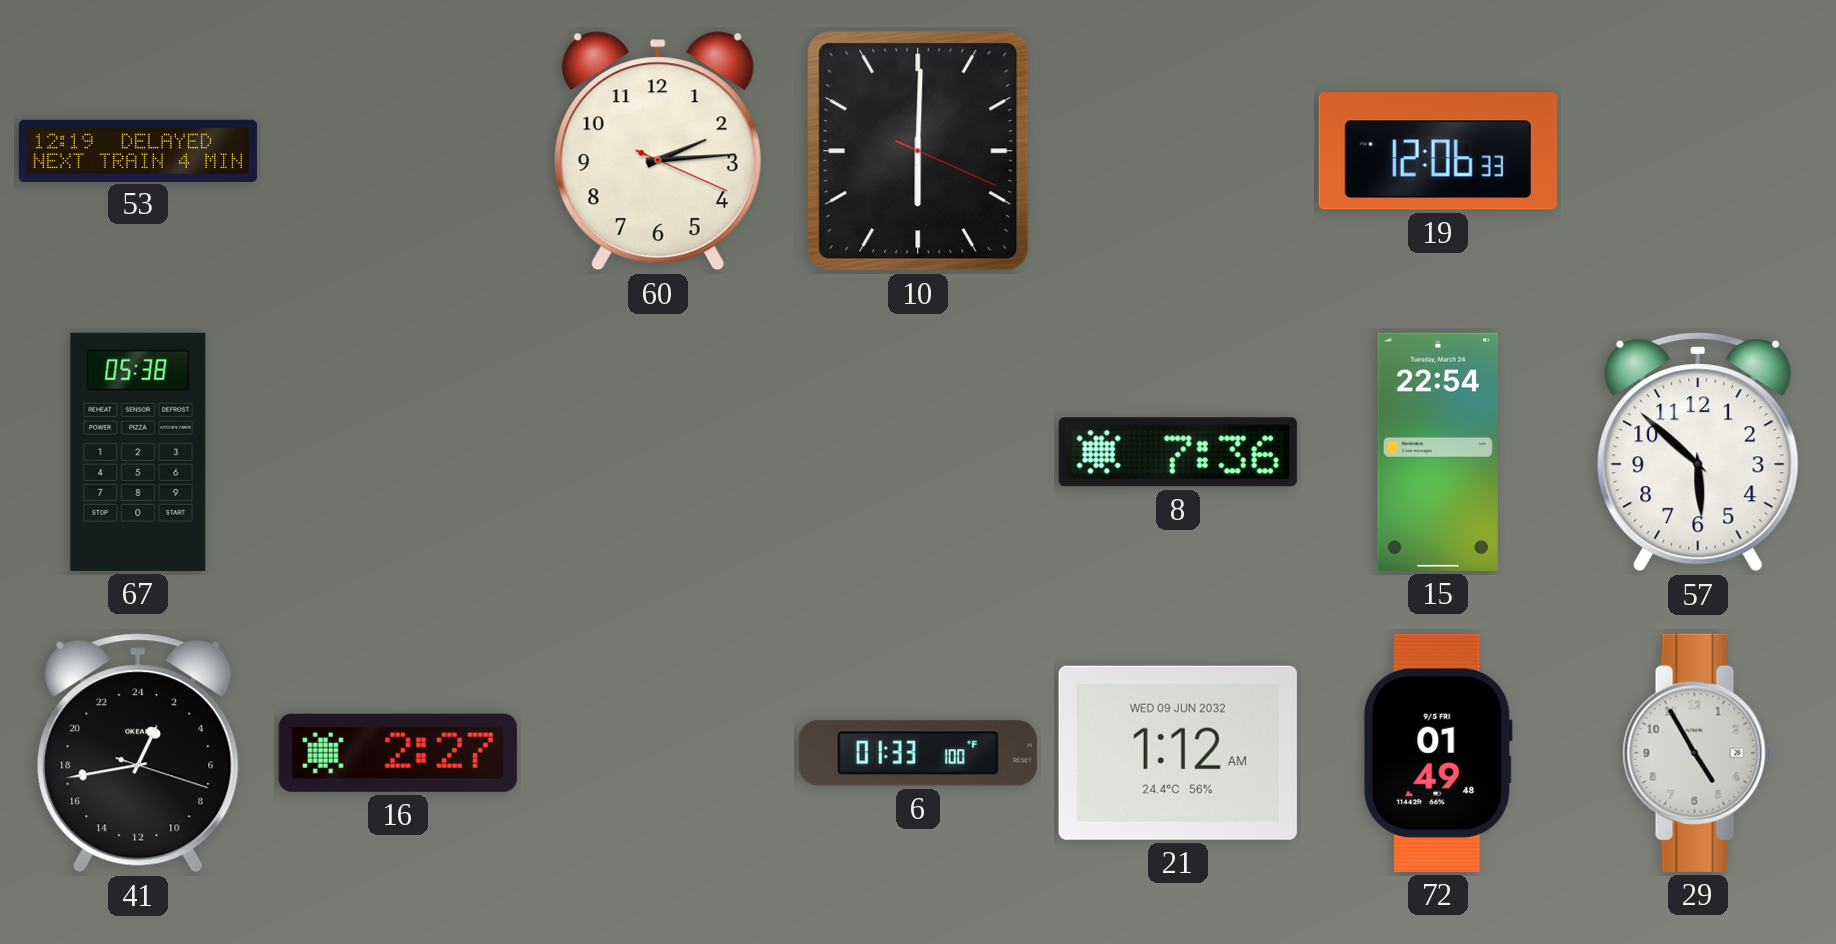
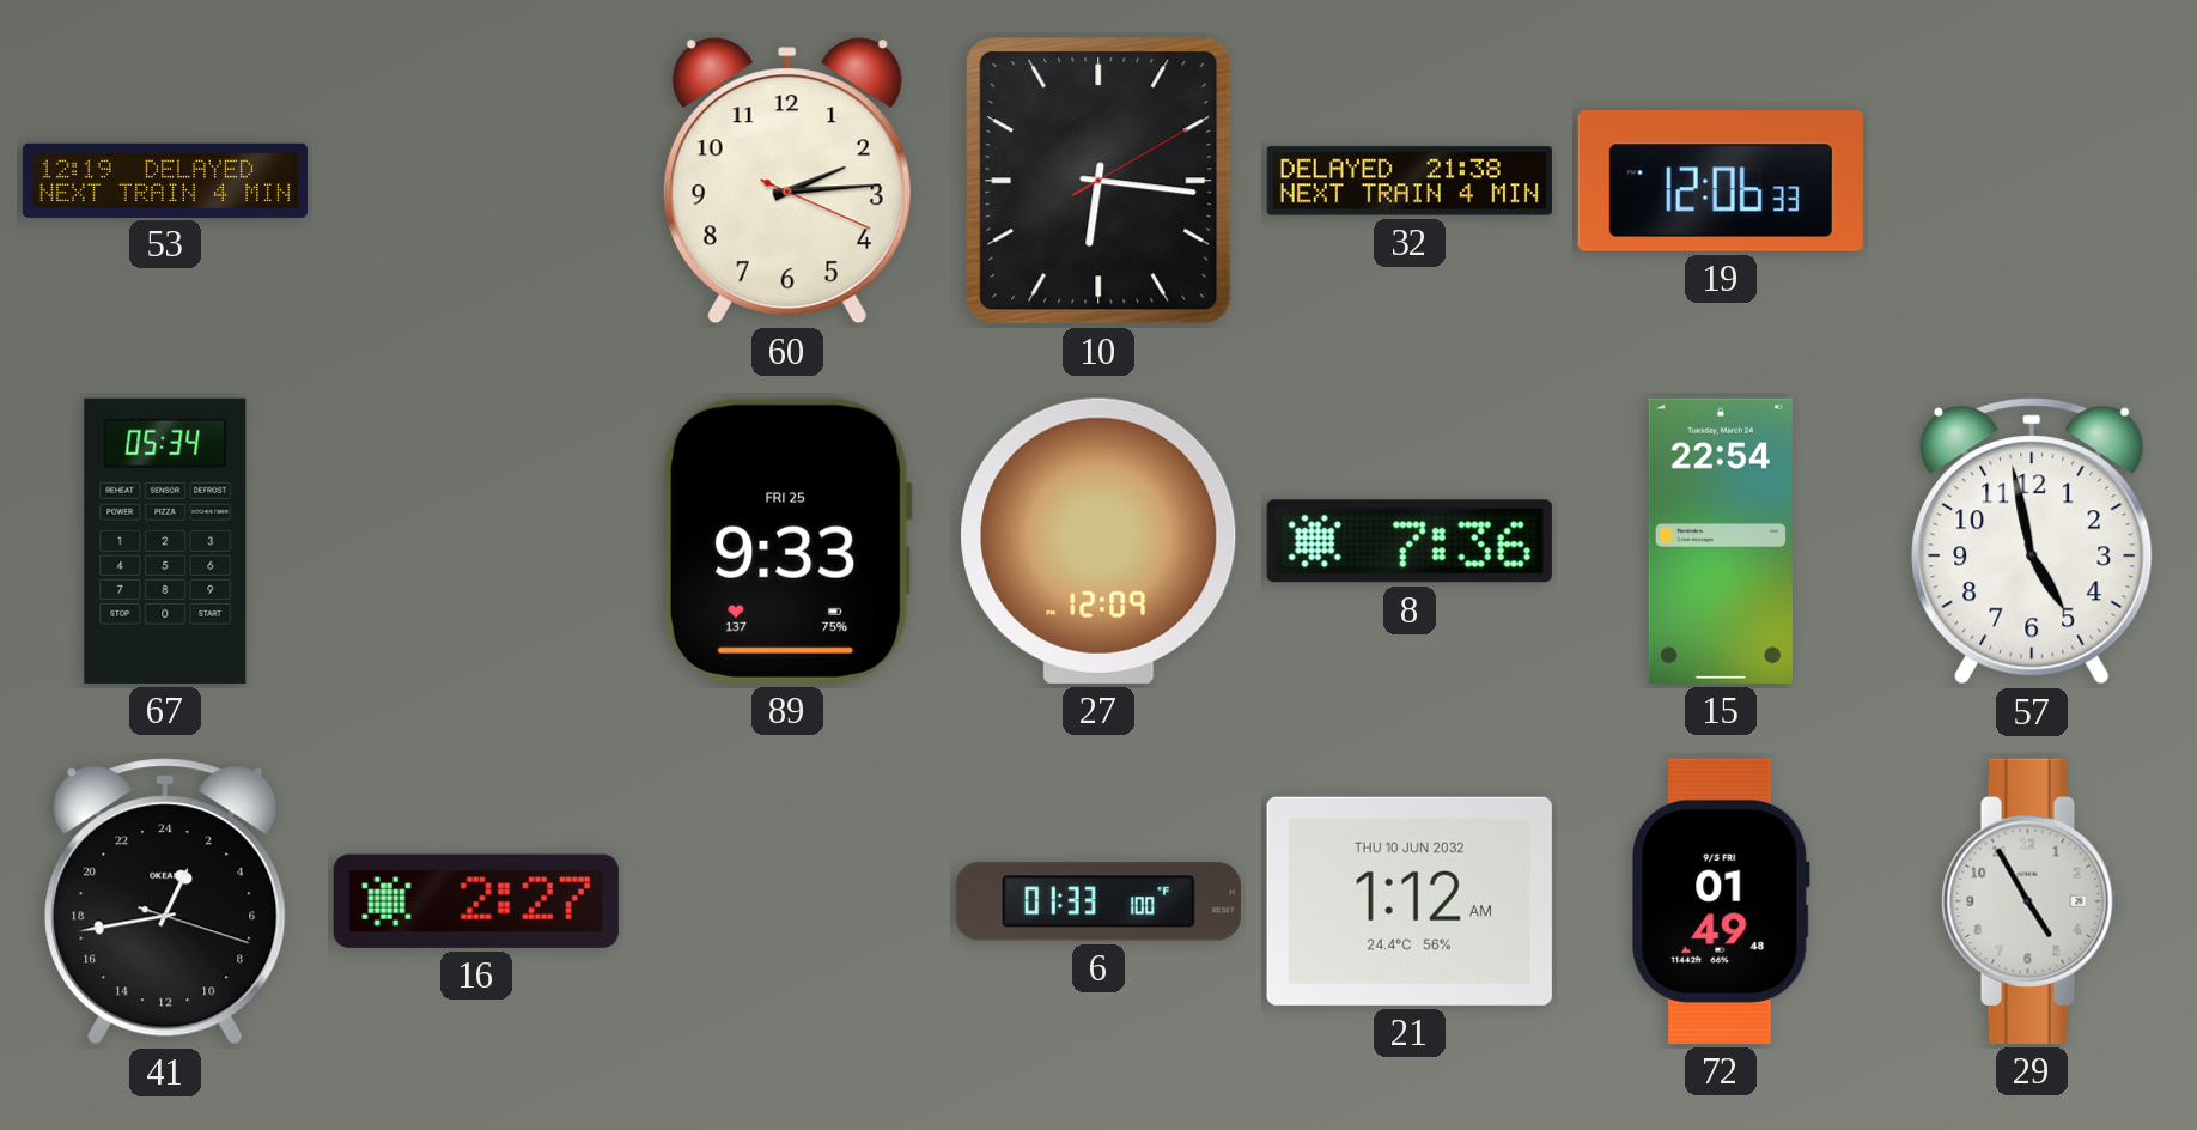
10: 6:00 -> 6:16
32: none -> 21:38
67: 05:38 -> 05:34
89: none -> 9:33
27: none -> 12:09
57: 5:52 -> 4:58
21 date: WED 09 JUN 2032 -> THU 10 JUN 2032
